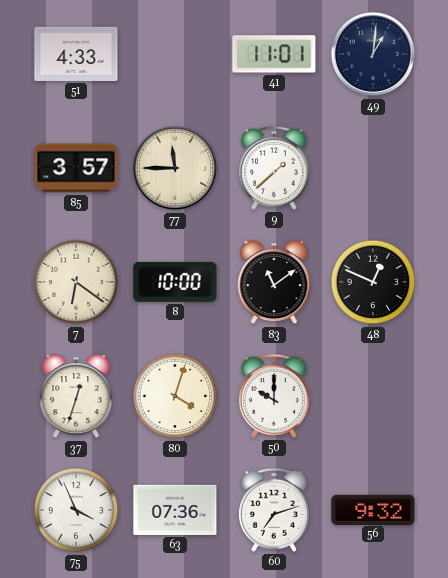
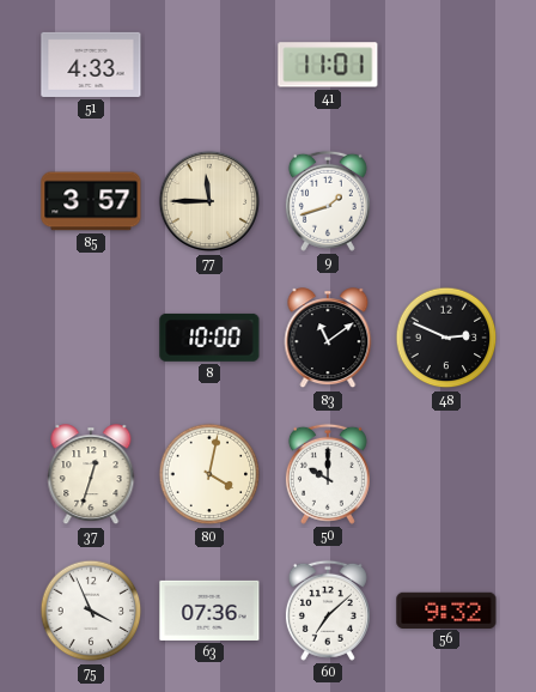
49: 1:01 -> none
9: 1:38 -> 1:42
7: 6:21 -> none
48: 12:49 -> 2:49
80: 4:03 -> 4:02
60: 7:12 -> 7:08
